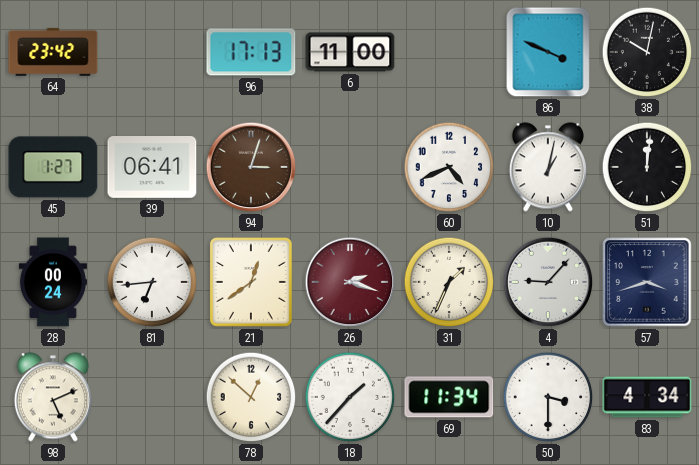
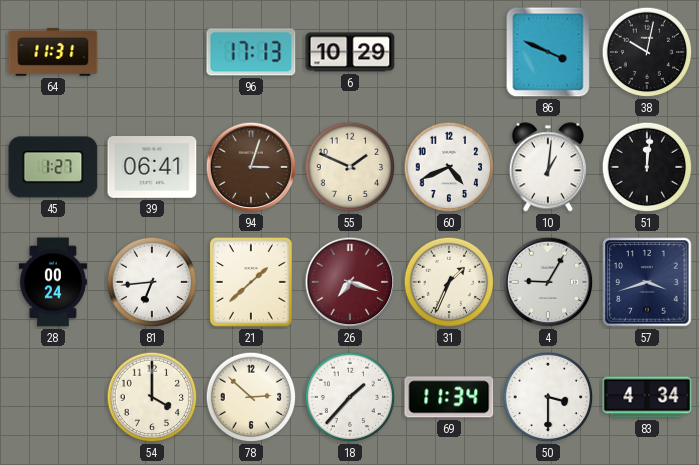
64: 23:42 -> 11:31
6: 11:00 -> 10:29
55: none -> 1:49
10: 1:02 -> 1:01
21: 12:39 -> 1:38
26: 2:18 -> 7:18
4: 9:07 -> 9:05
98: 5:11 -> none
54: none -> 4:00
78: 12:52 -> 2:52
